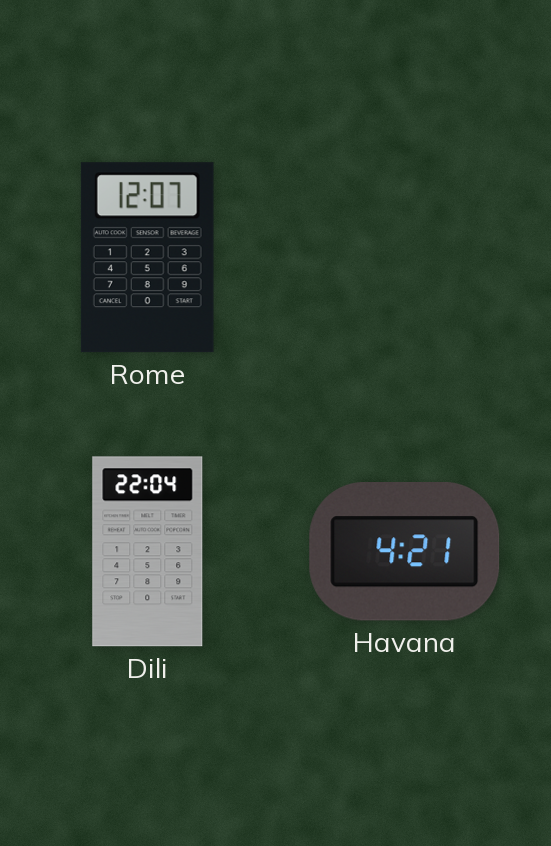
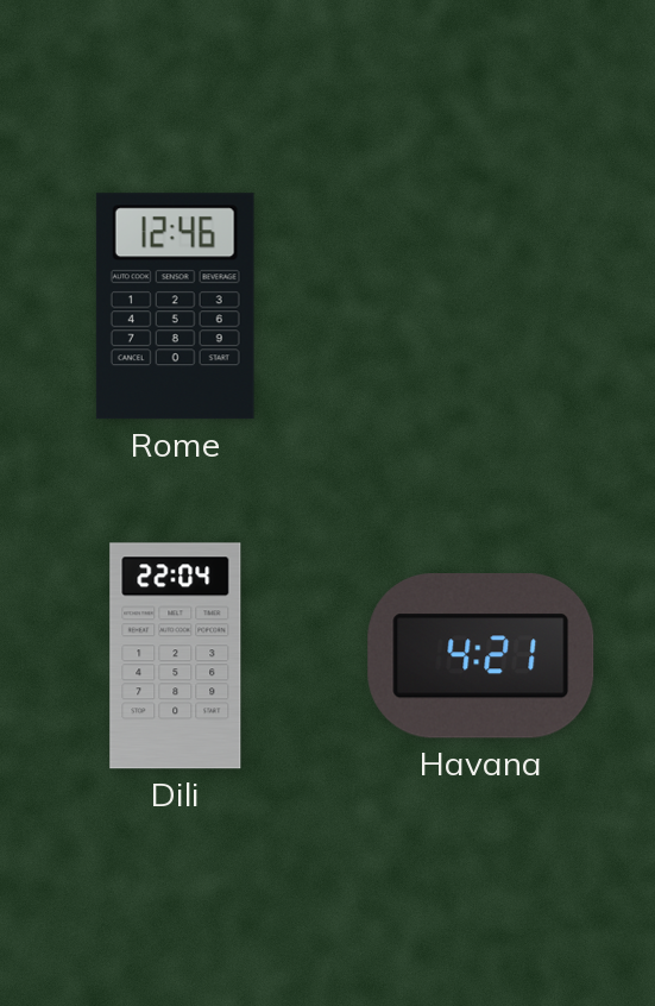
Rome: 12:07 -> 12:46
